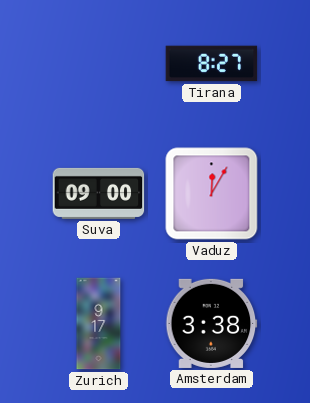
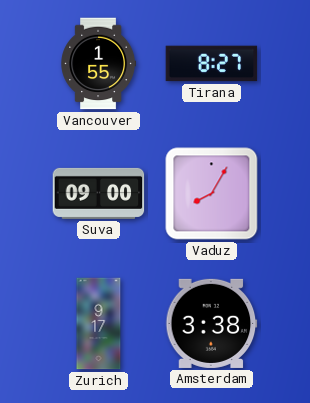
Vancouver: none -> 1:55
Vaduz: 12:05 -> 8:05
